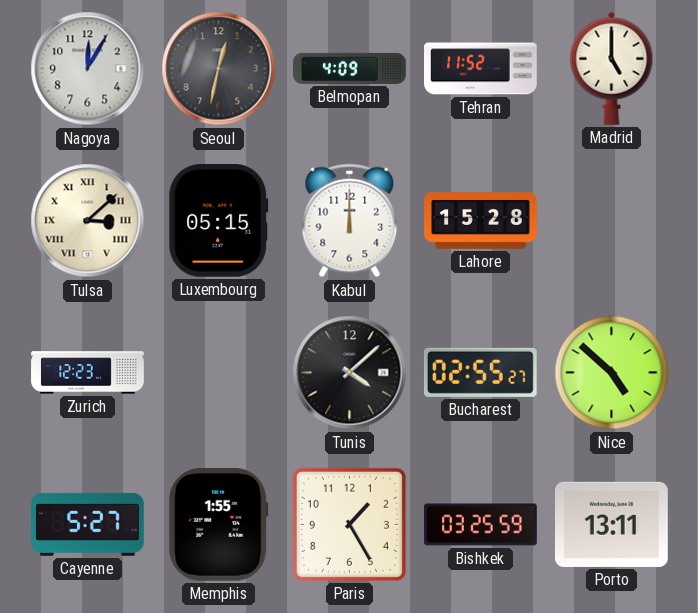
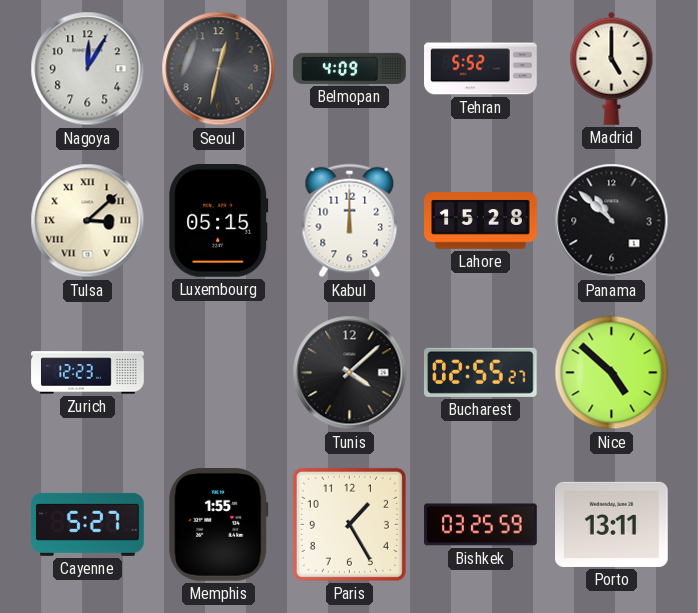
Tehran: 11:52 -> 5:52
Panama: none -> 10:52
